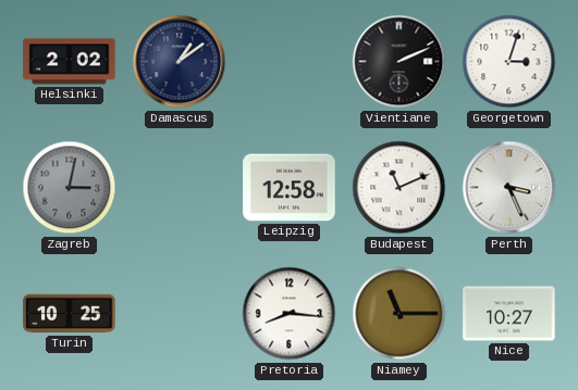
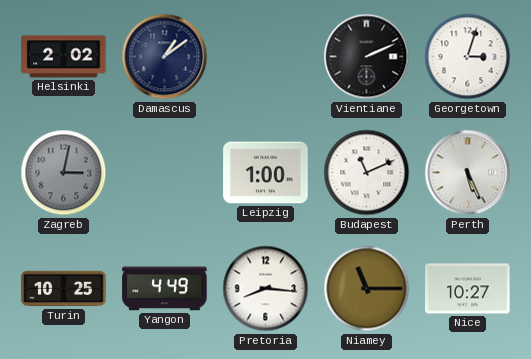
Leipzig: 12:58 -> 1:00
Perth: 3:26 -> 5:26
Yangon: none -> 4:49
